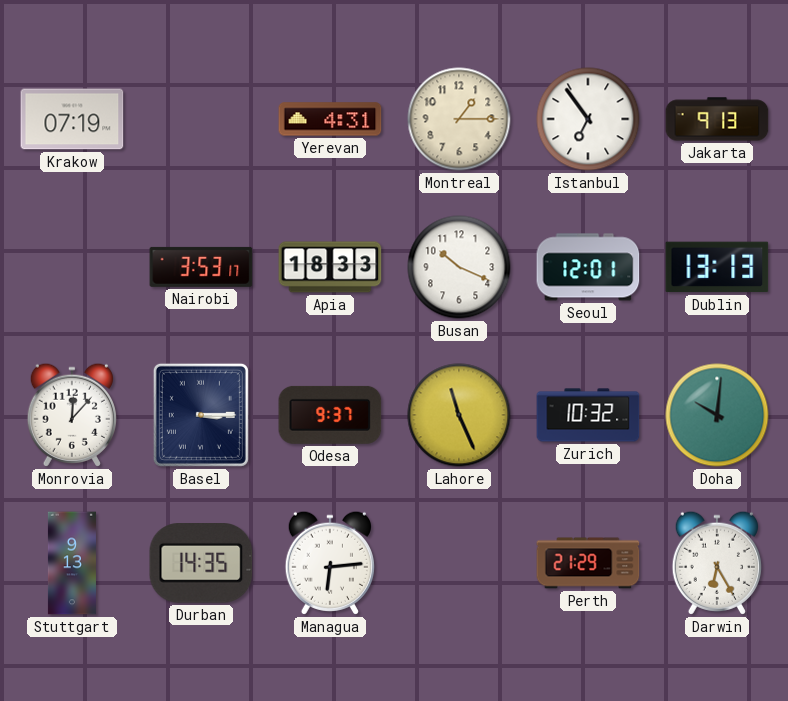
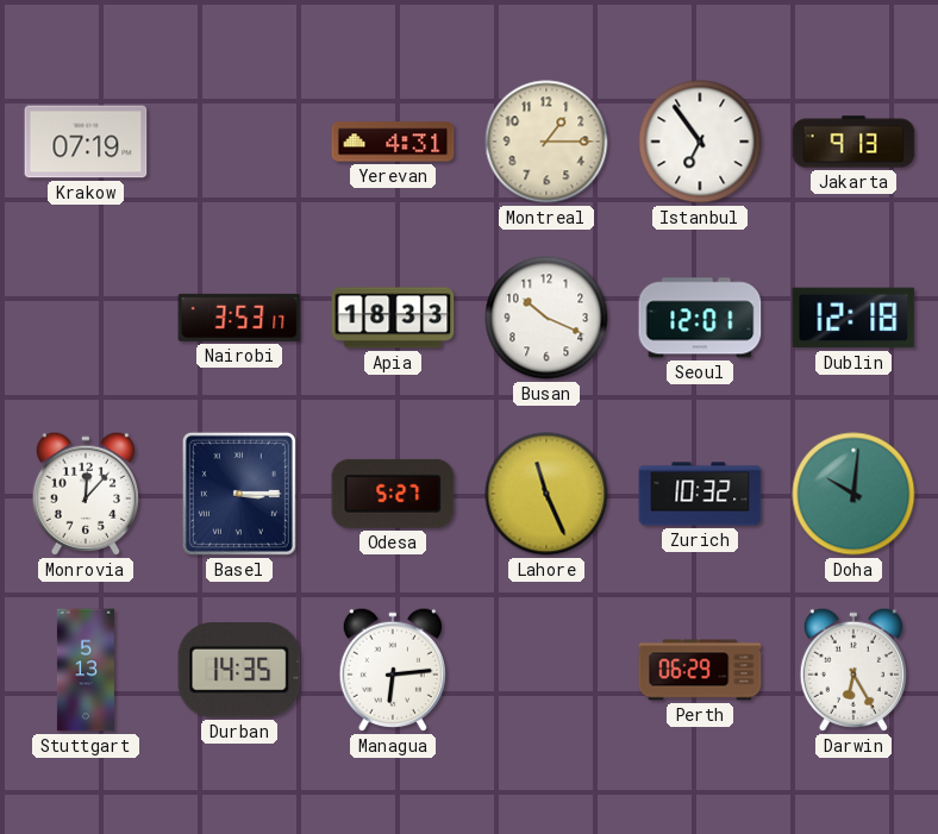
Dublin: 13:13 -> 12:18
Odesa: 9:37 -> 5:27
Stuttgart: 9:13 -> 5:13
Perth: 21:29 -> 06:29
